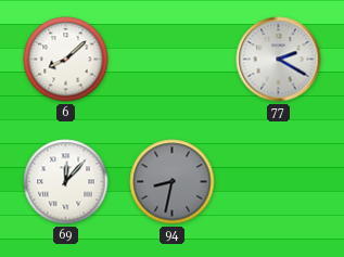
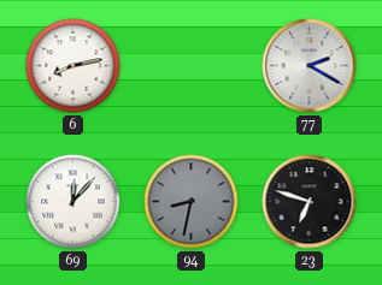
6: 8:08 -> 8:13
23: none -> 6:48
